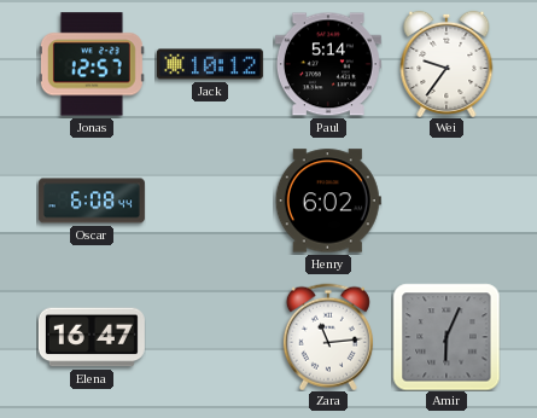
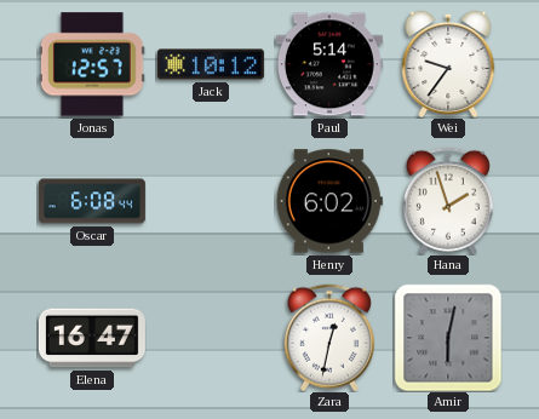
Hana: none -> 1:57
Zara: 11:14 -> 12:32
Amir: 6:04 -> 6:02
